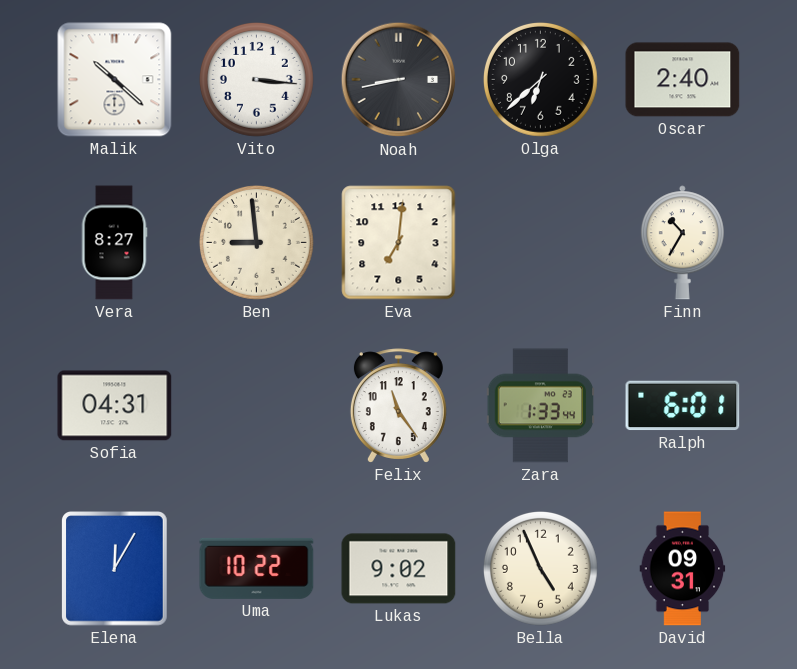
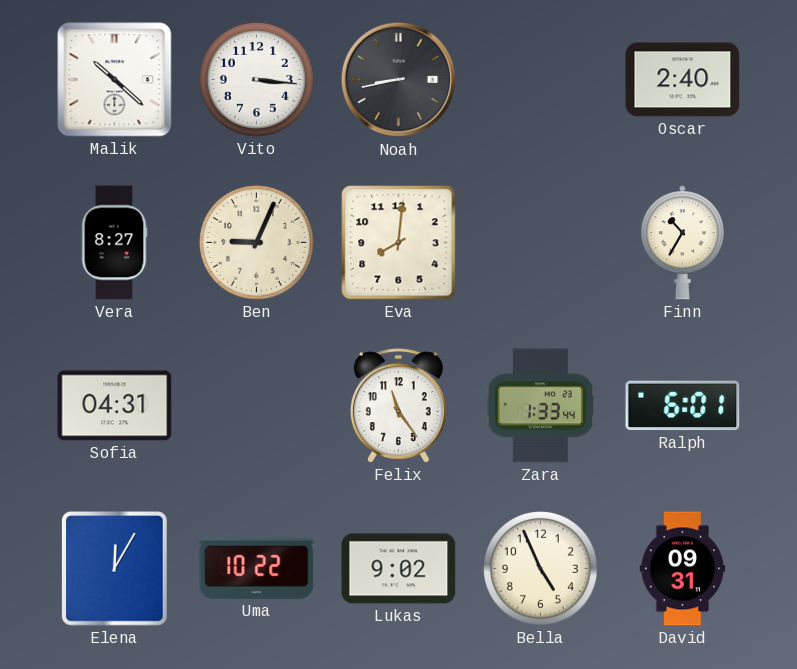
Olga: 6:38 -> none
Ben: 8:59 -> 9:04
Eva: 7:01 -> 8:01
